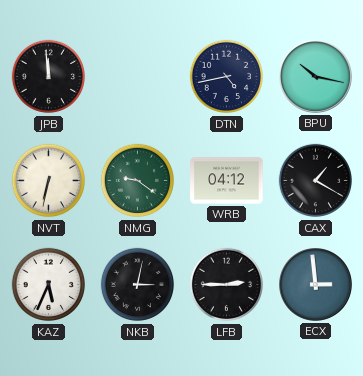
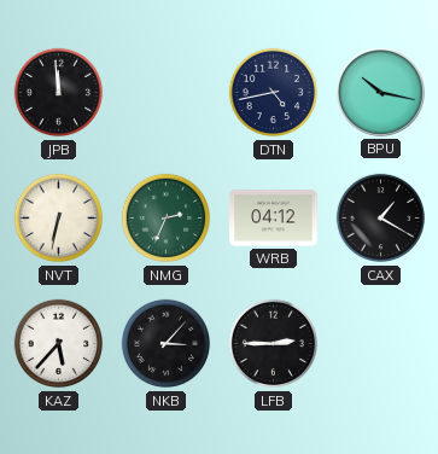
NMG: 9:21 -> 2:34
KAZ: 5:34 -> 5:37
NKB: 3:02 -> 3:07
ECX: 2:59 -> none
